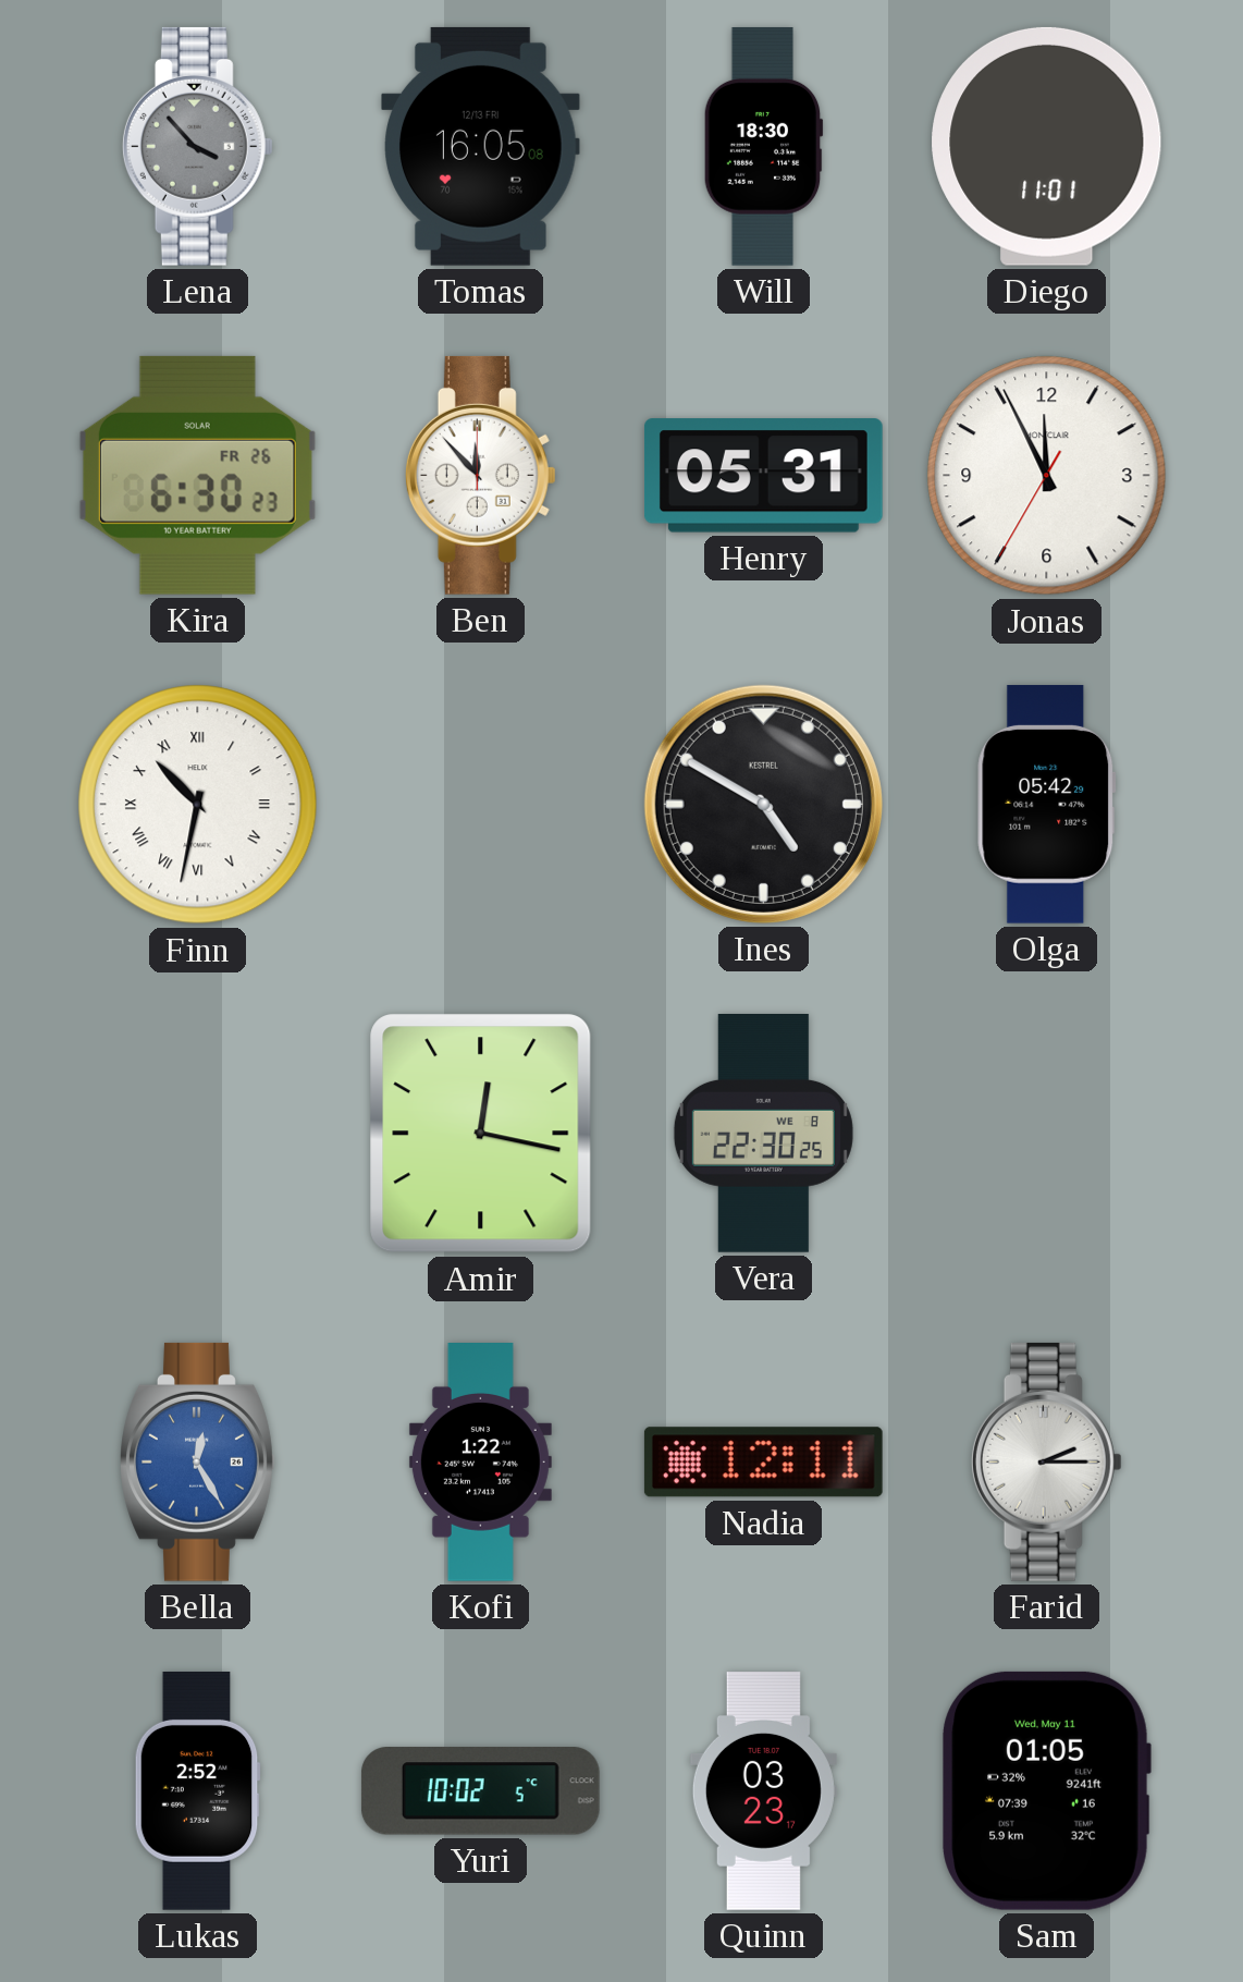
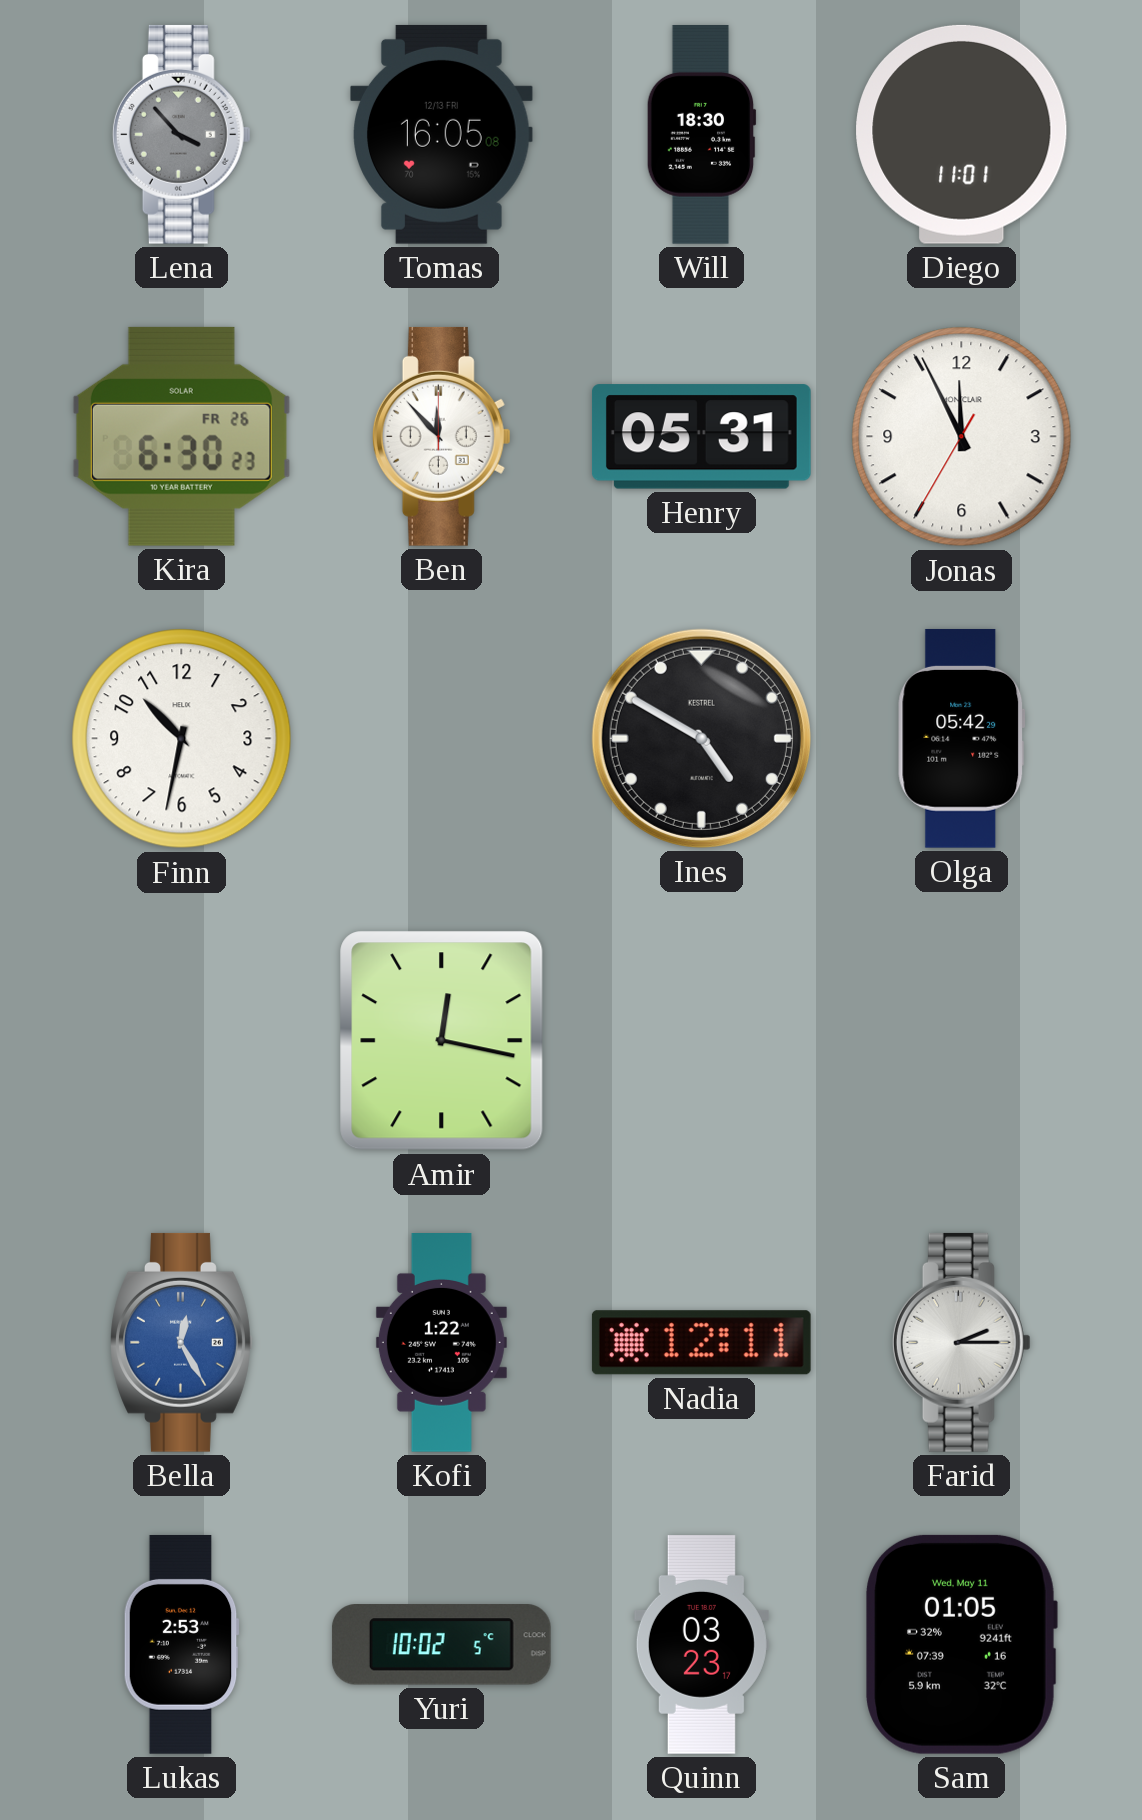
Finn numerals: Roman -> Arabic
Vera: 22:30 -> none
Lukas: 2:52 -> 2:53
